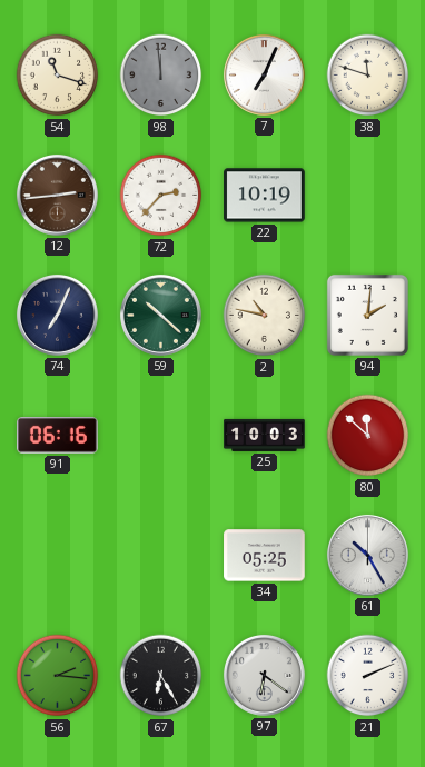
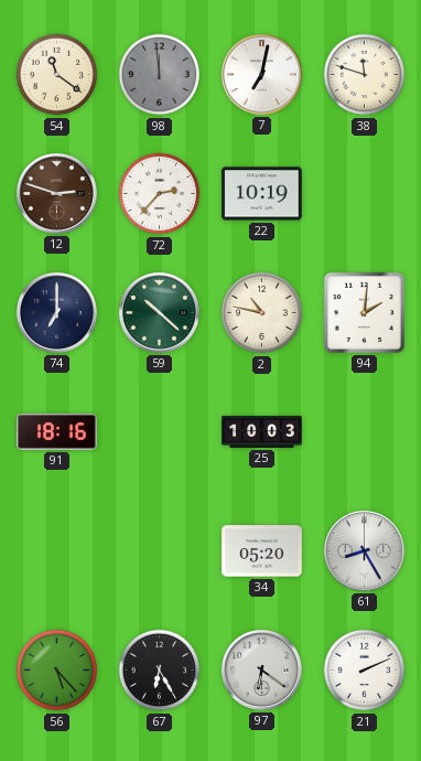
54: 11:18 -> 11:21
7: 7:04 -> 7:02
12: 2:44 -> 2:48
74: 7:04 -> 7:00
91: 06:16 -> 18:16
80: 11:52 -> none
34: 05:25 -> 05:20
61: 10:25 -> 8:25
56: 2:16 -> 5:23
